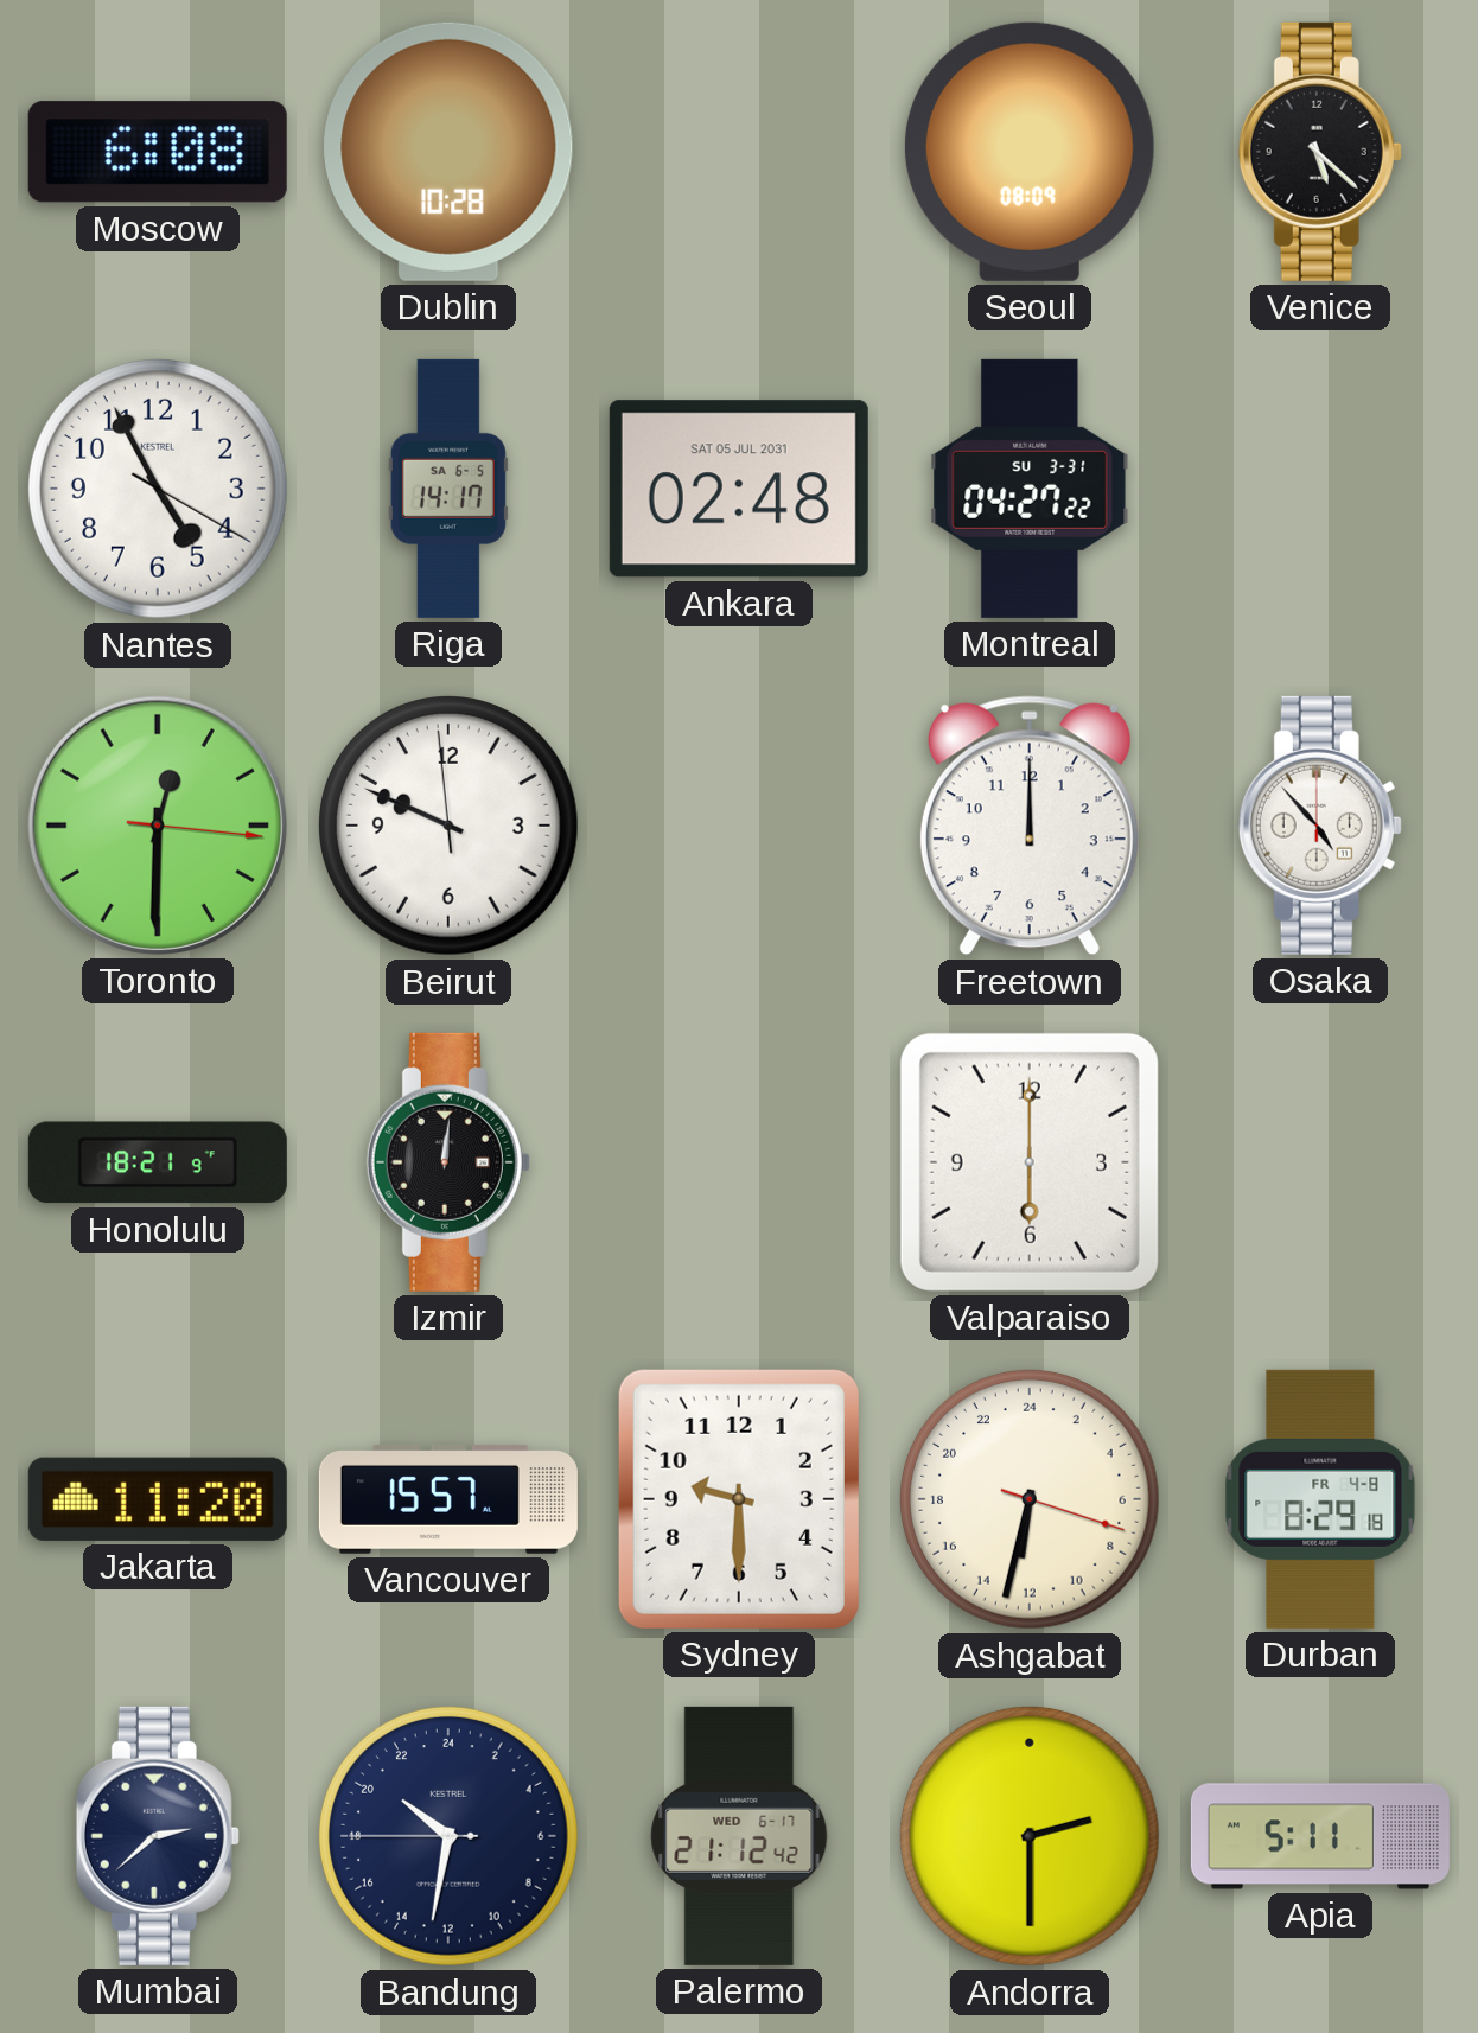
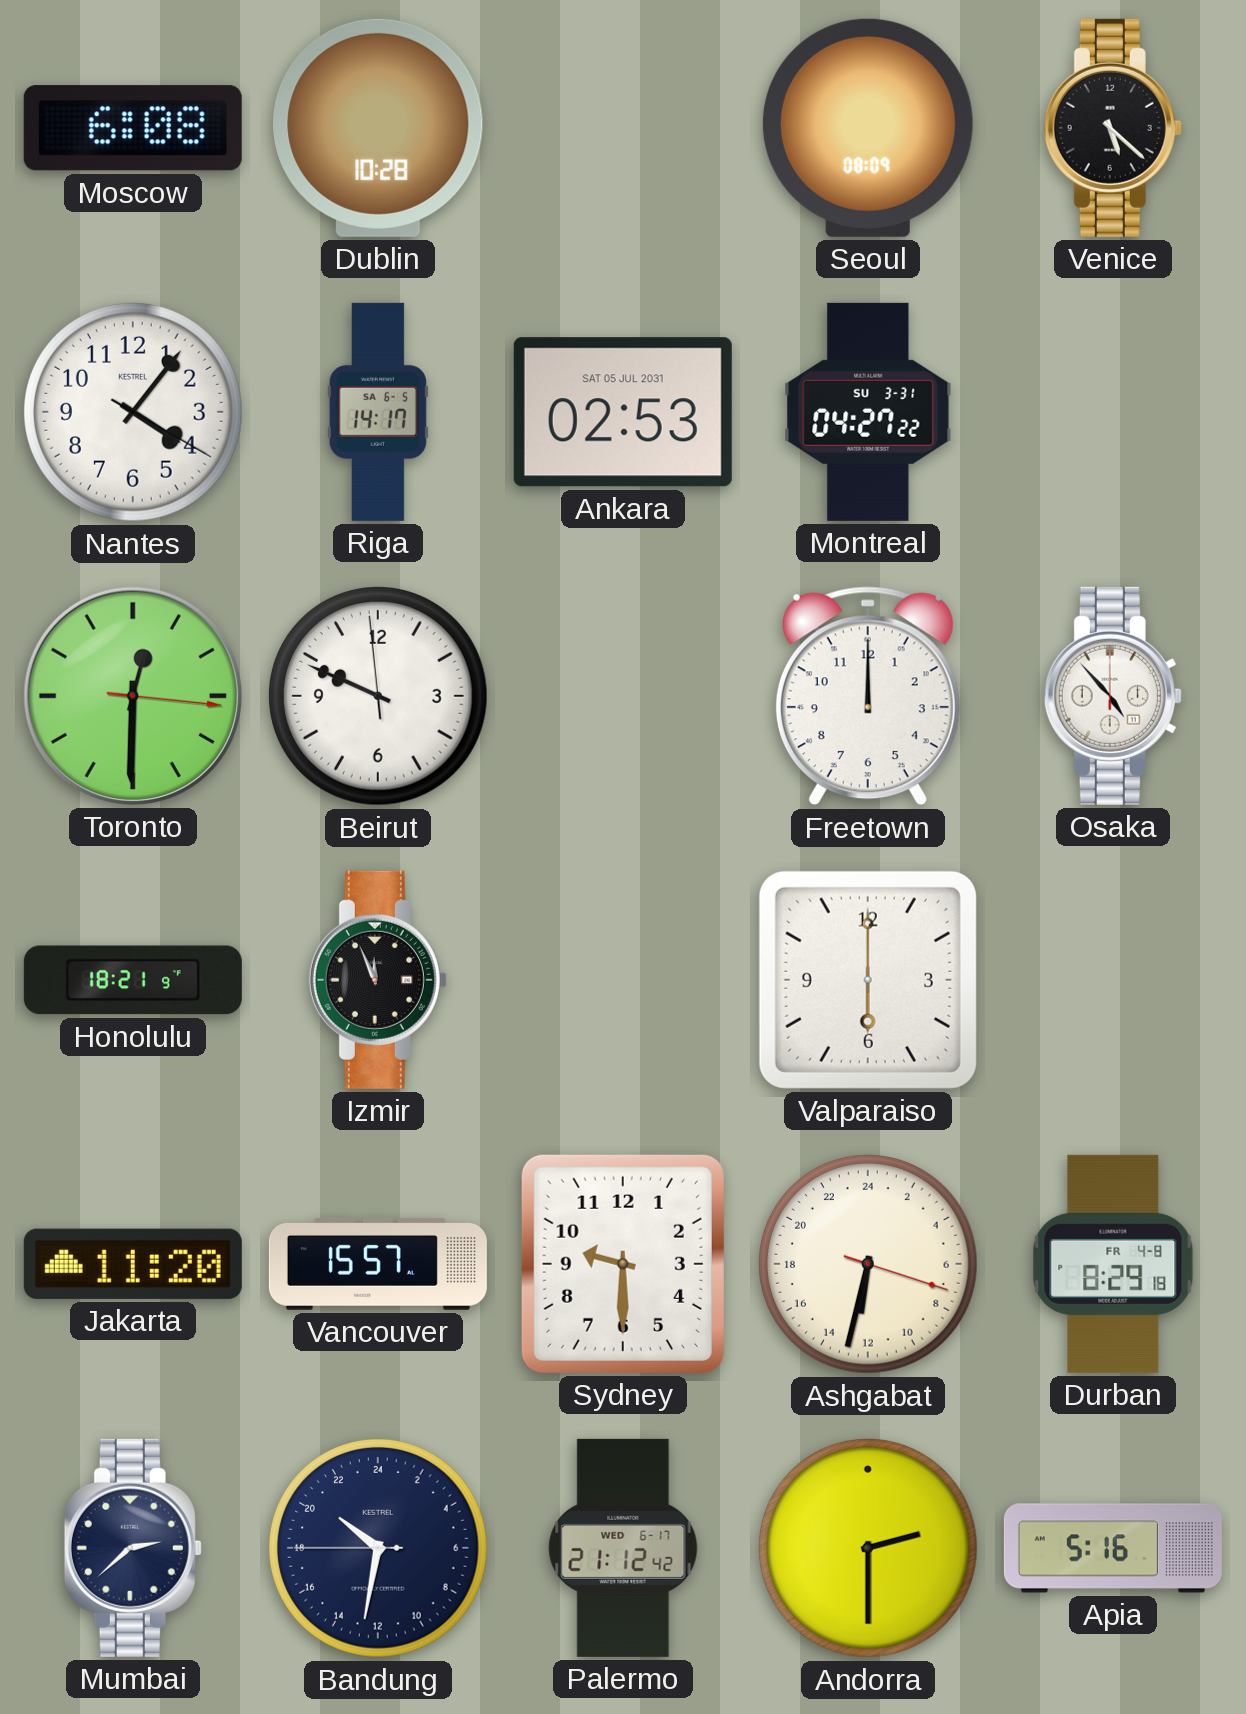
Nantes: 4:55 -> 4:06
Ankara: 02:48 -> 02:53
Izmir: 12:01 -> 11:56
Apia: 5:11 -> 5:16
